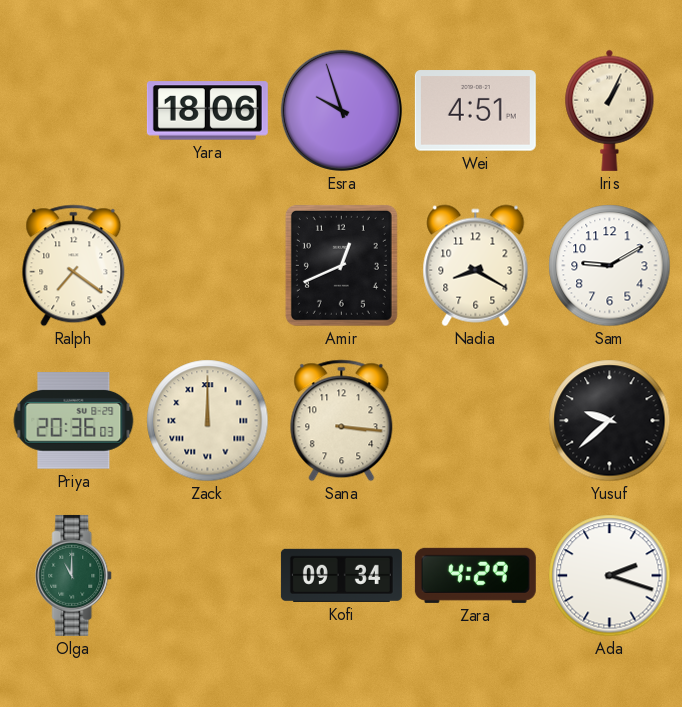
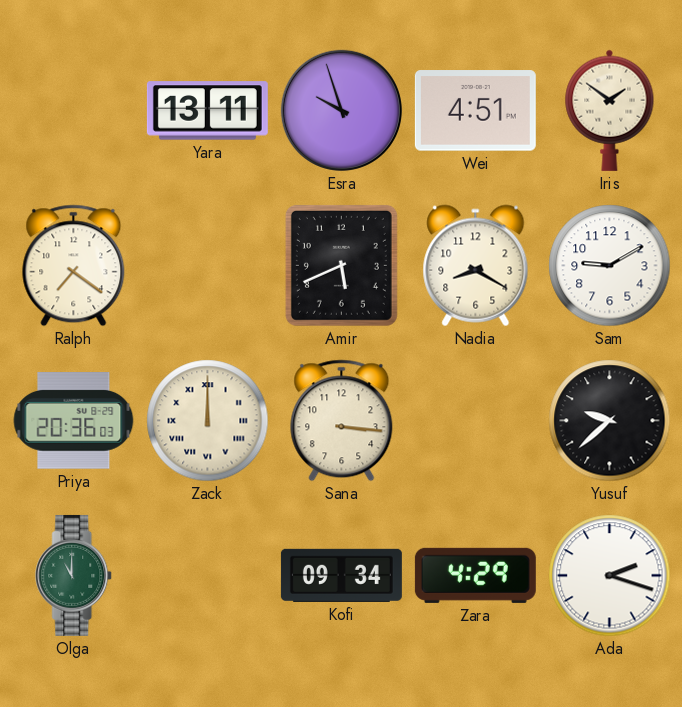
Yara: 18:06 -> 13:11
Iris: 1:04 -> 1:51
Amir: 12:41 -> 5:41
